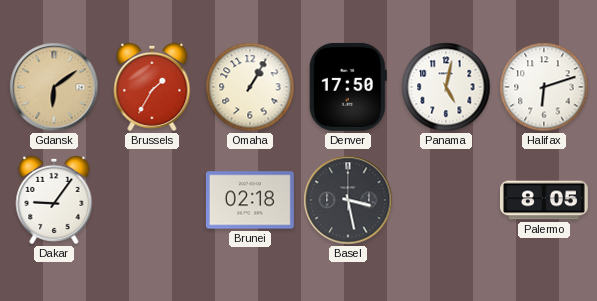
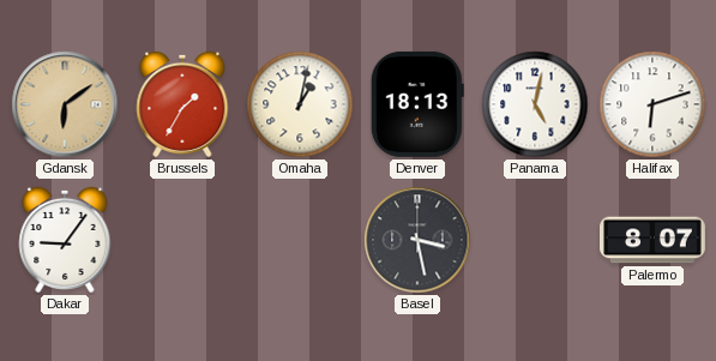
Omaha: 1:05 -> 1:02
Denver: 17:50 -> 18:13
Brunei: 02:18 -> none
Palermo: 8:05 -> 8:07
